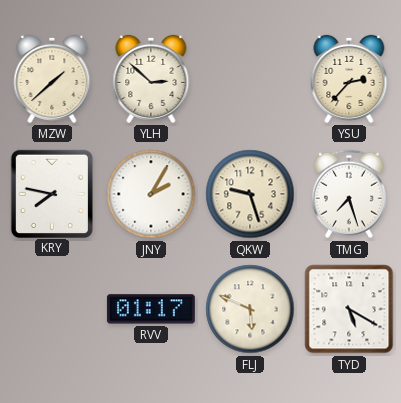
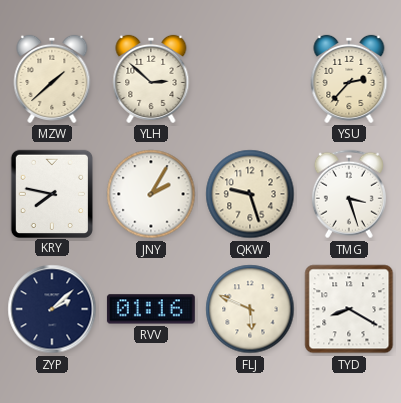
TMG: 7:27 -> 3:27
ZYP: none -> 2:08
RVV: 01:17 -> 01:16
TYD: 5:20 -> 8:20
